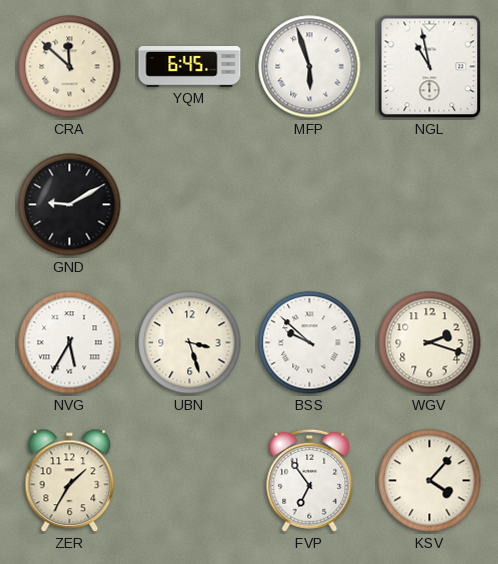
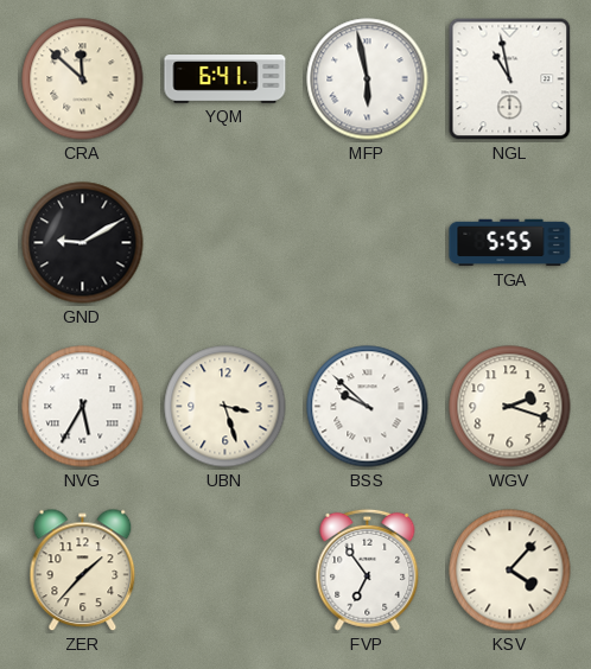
YQM: 6:45 -> 6:41
MFP: 5:57 -> 5:58
TGA: none -> 5:55
ZER: 1:35 -> 1:37
